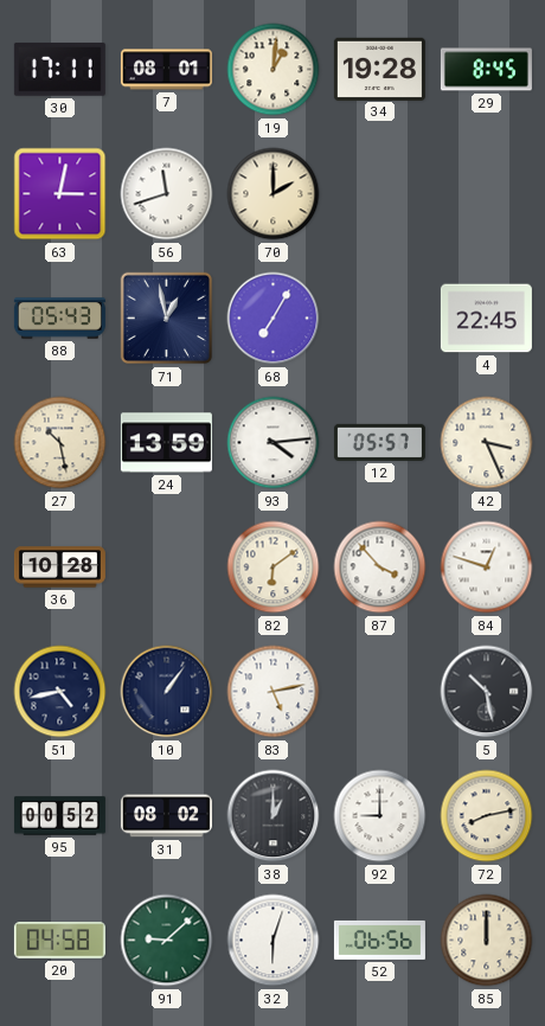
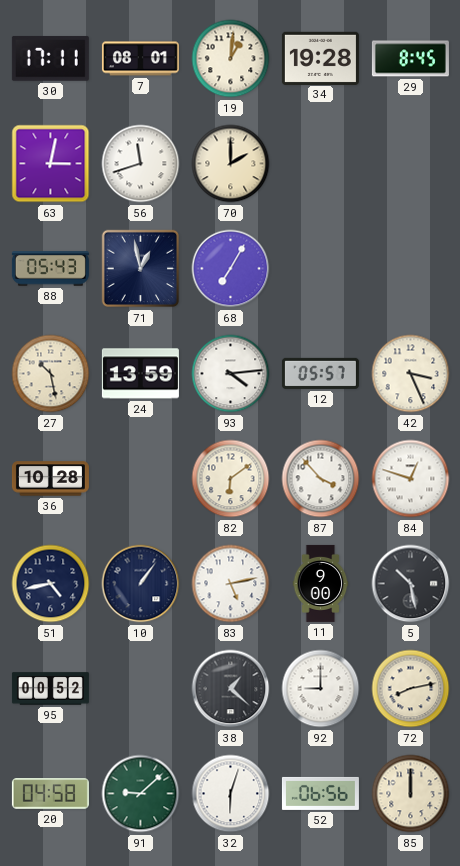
4: 22:45 -> none
11: none -> 9:00
31: 08:02 -> none
38: 1:00 -> 1:22
